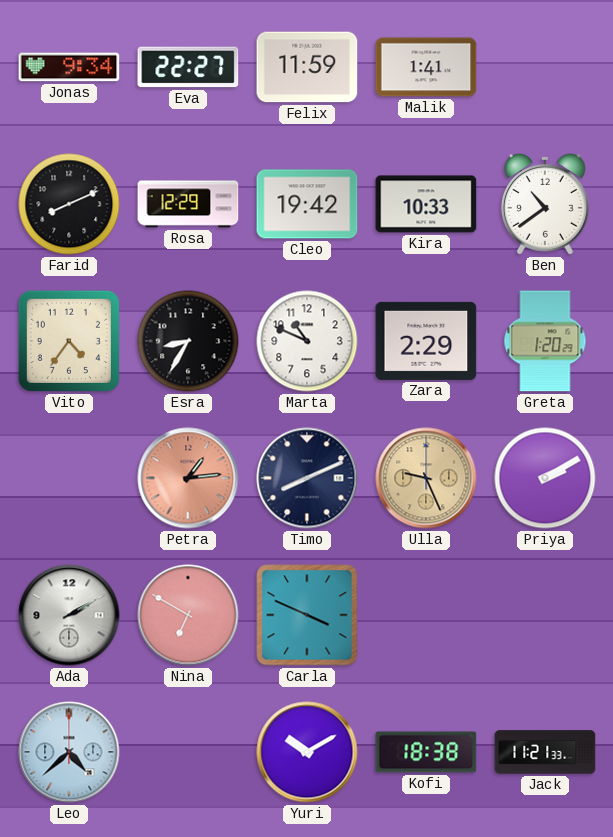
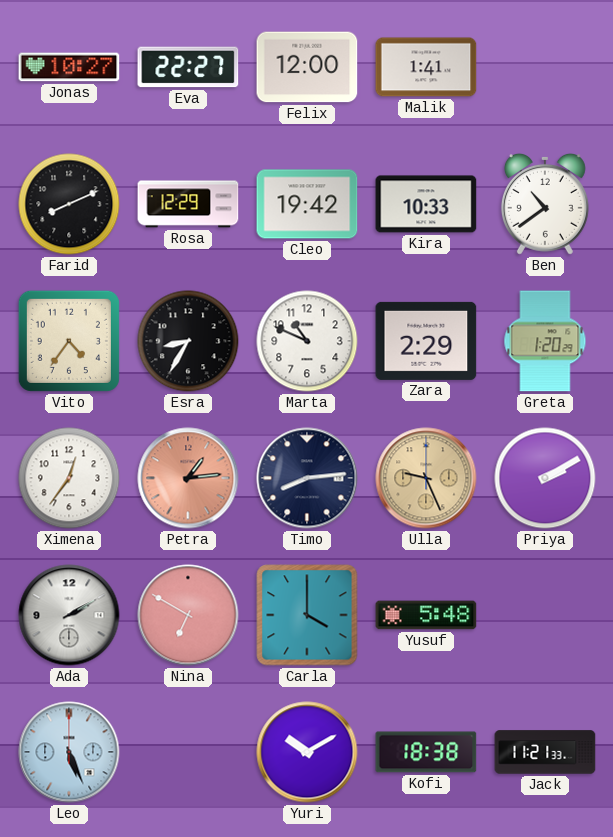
Jonas: 9:34 -> 10:27
Felix: 11:59 -> 12:00
Ximena: none -> 12:36
Timo: 8:11 -> 8:14
Carla: 3:49 -> 4:00
Yusuf: none -> 5:48
Leo: 4:38 -> 5:26
